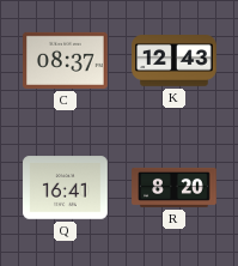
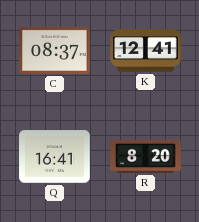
K: 12:43 -> 12:41
